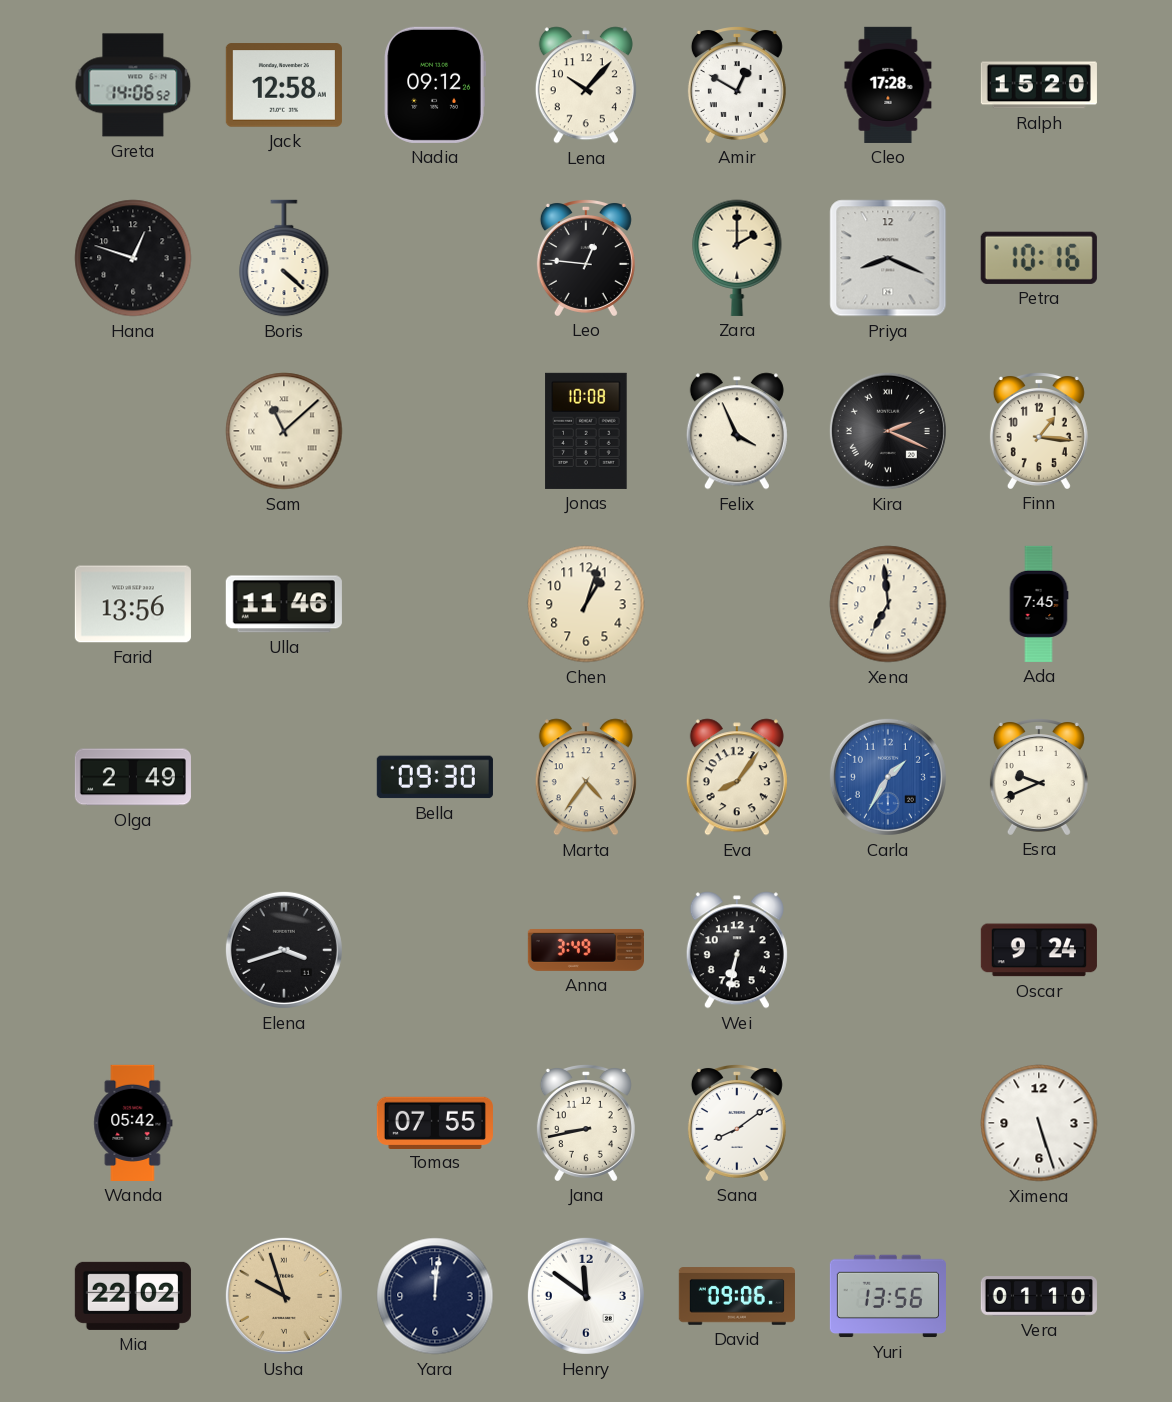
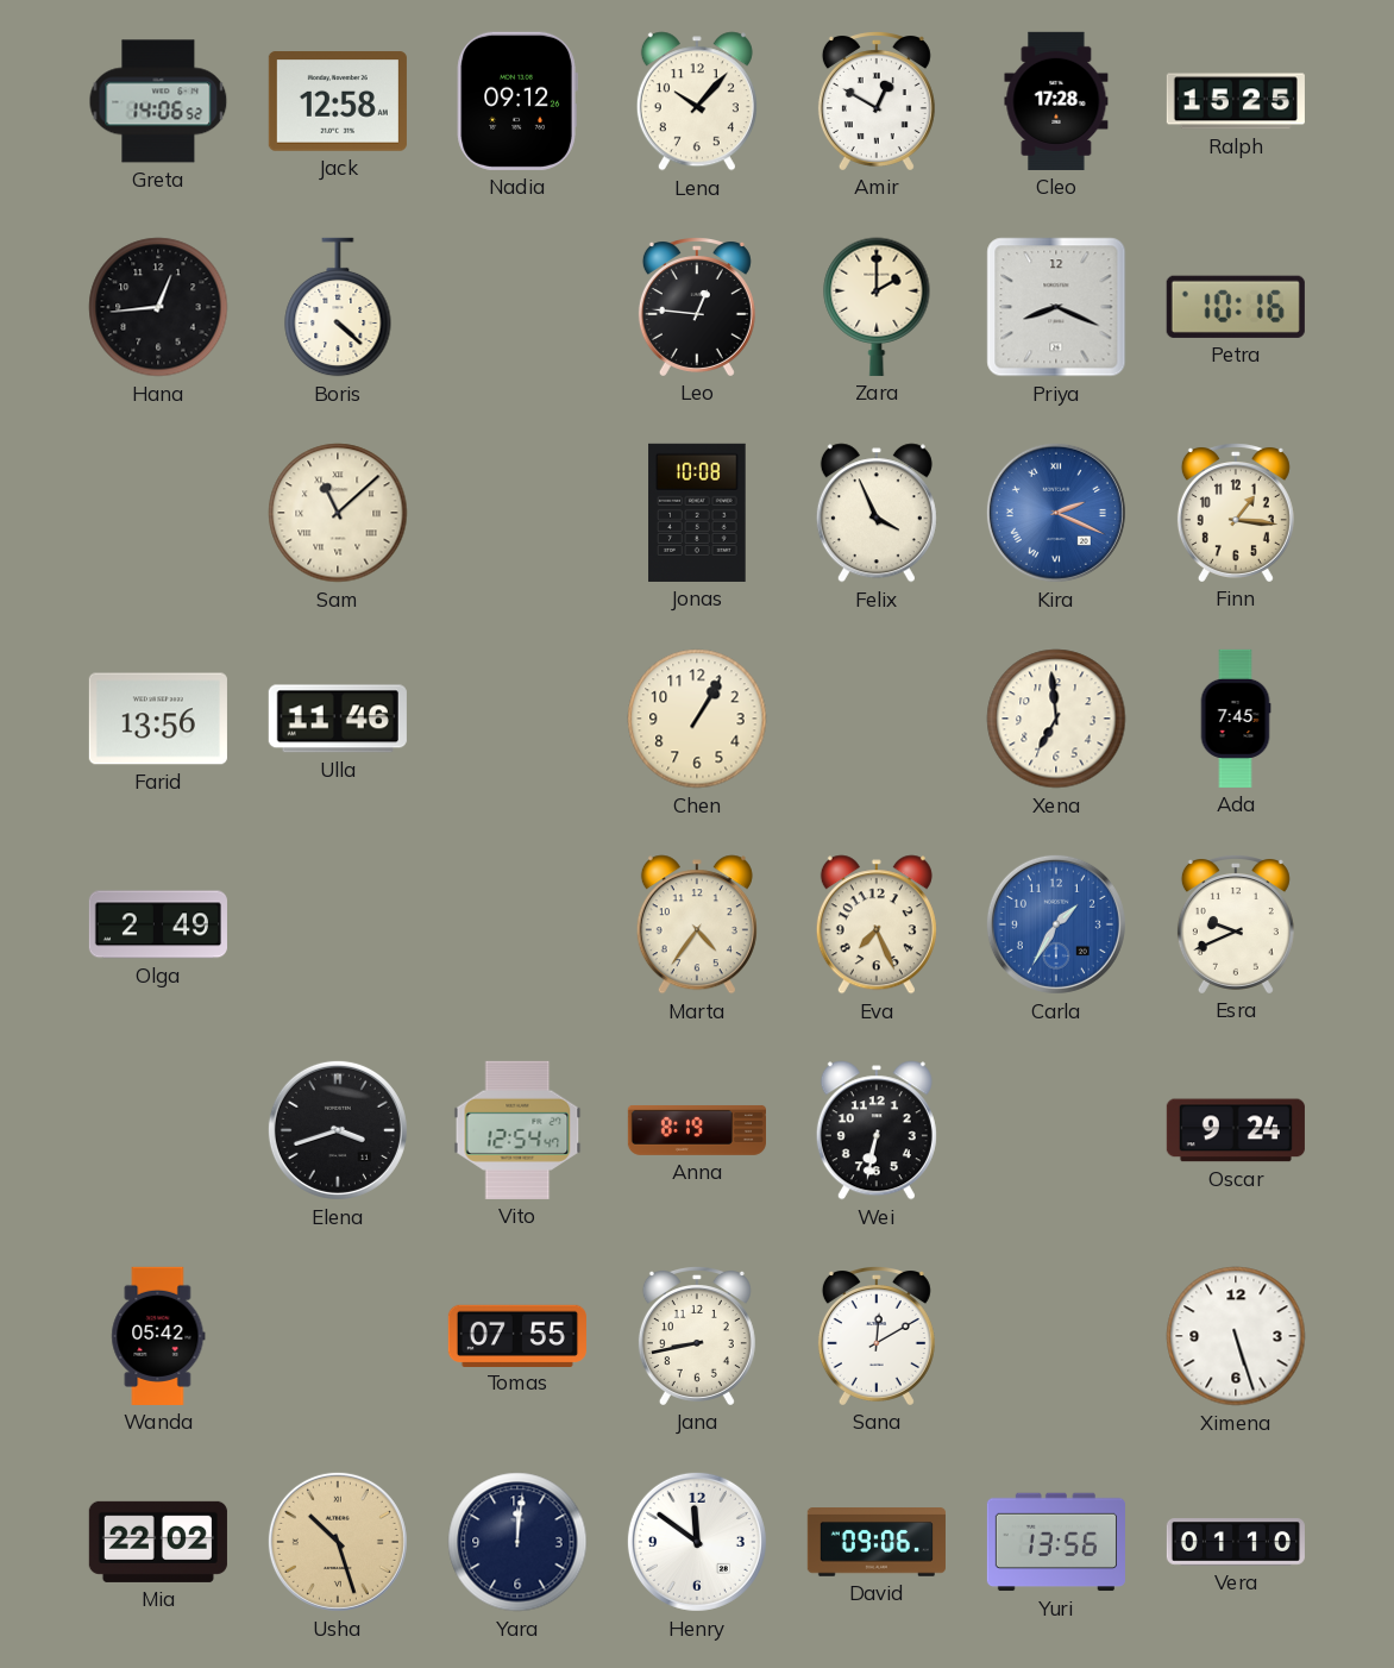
Ralph: 15:20 -> 15:25
Hana: 12:48 -> 12:44
Kira dial: black -> blue
Chen: 1:03 -> 1:05
Bella: 09:30 -> none
Eva: 8:06 -> 7:26
Vito: none -> 12:54
Anna: 3:49 -> 8:19
Sana: 8:09 -> 12:10
Usha: 9:57 -> 10:27
